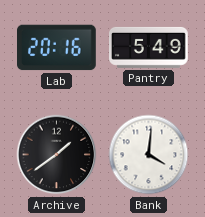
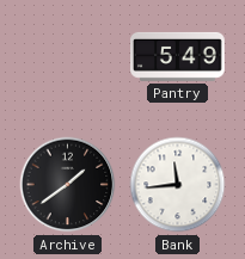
Lab: 20:16 -> none
Bank: 4:01 -> 11:44
